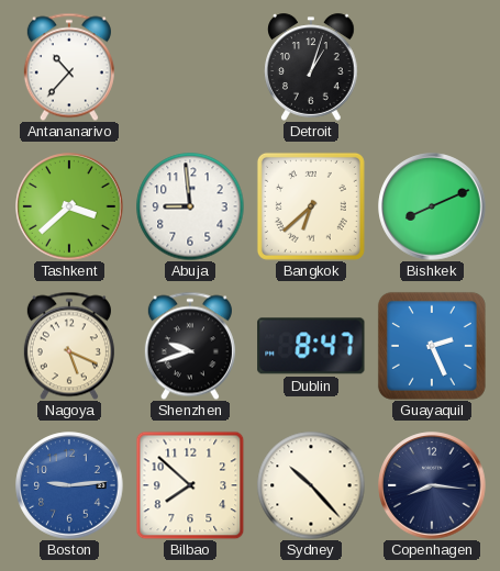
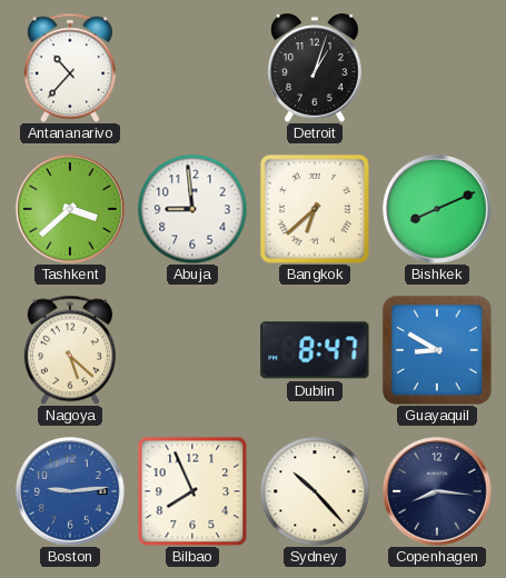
Nagoya: 5:19 -> 5:22
Shenzhen: 9:42 -> none
Guayaquil: 2:26 -> 8:50
Bilbao: 7:52 -> 7:56
